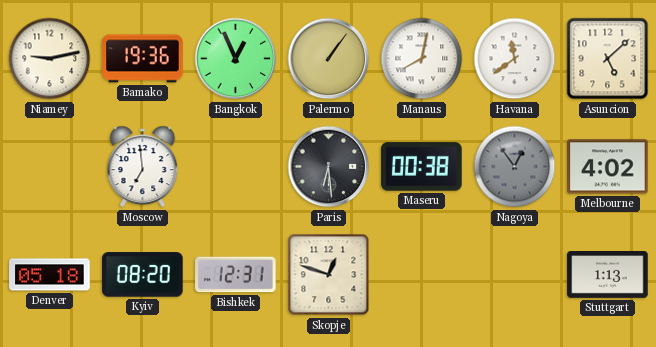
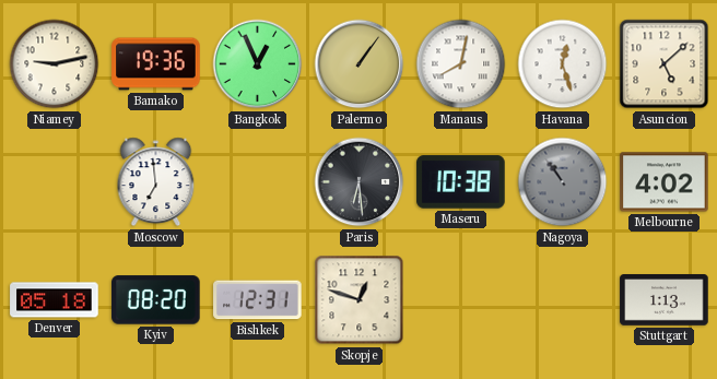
Havana: 11:39 -> 12:27
Maseru: 00:38 -> 10:38
Nagoya: 12:54 -> 10:54
